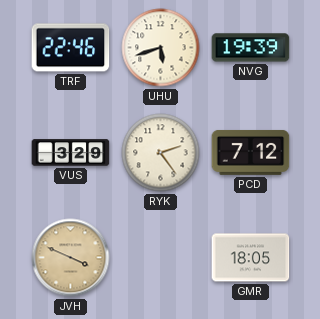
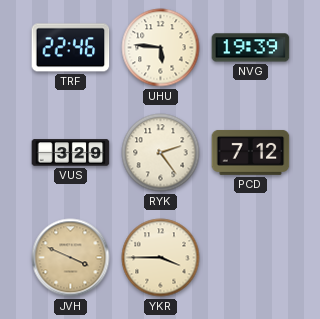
UHU: 5:42 -> 5:46
YKR: none -> 3:45
GMR: 18:05 -> none
